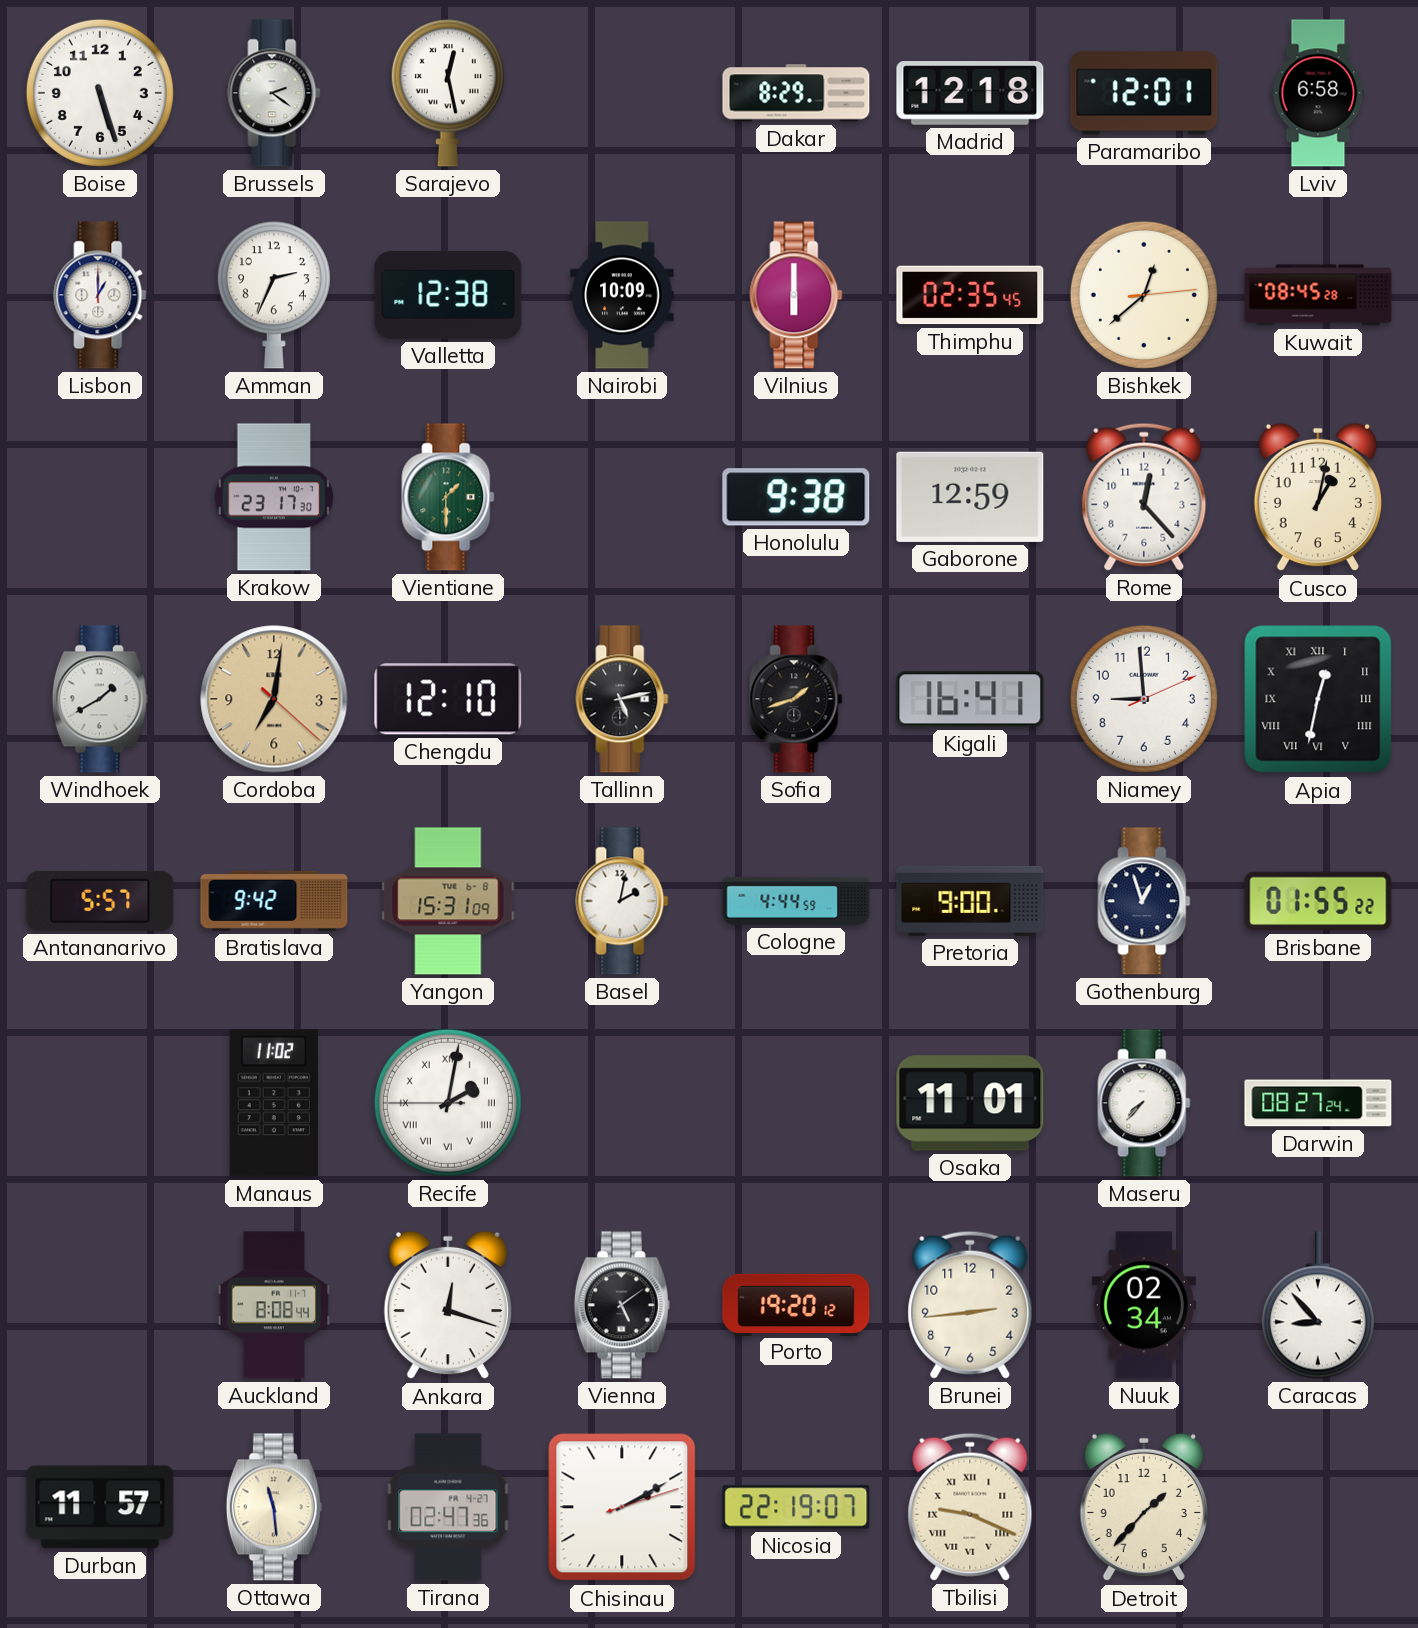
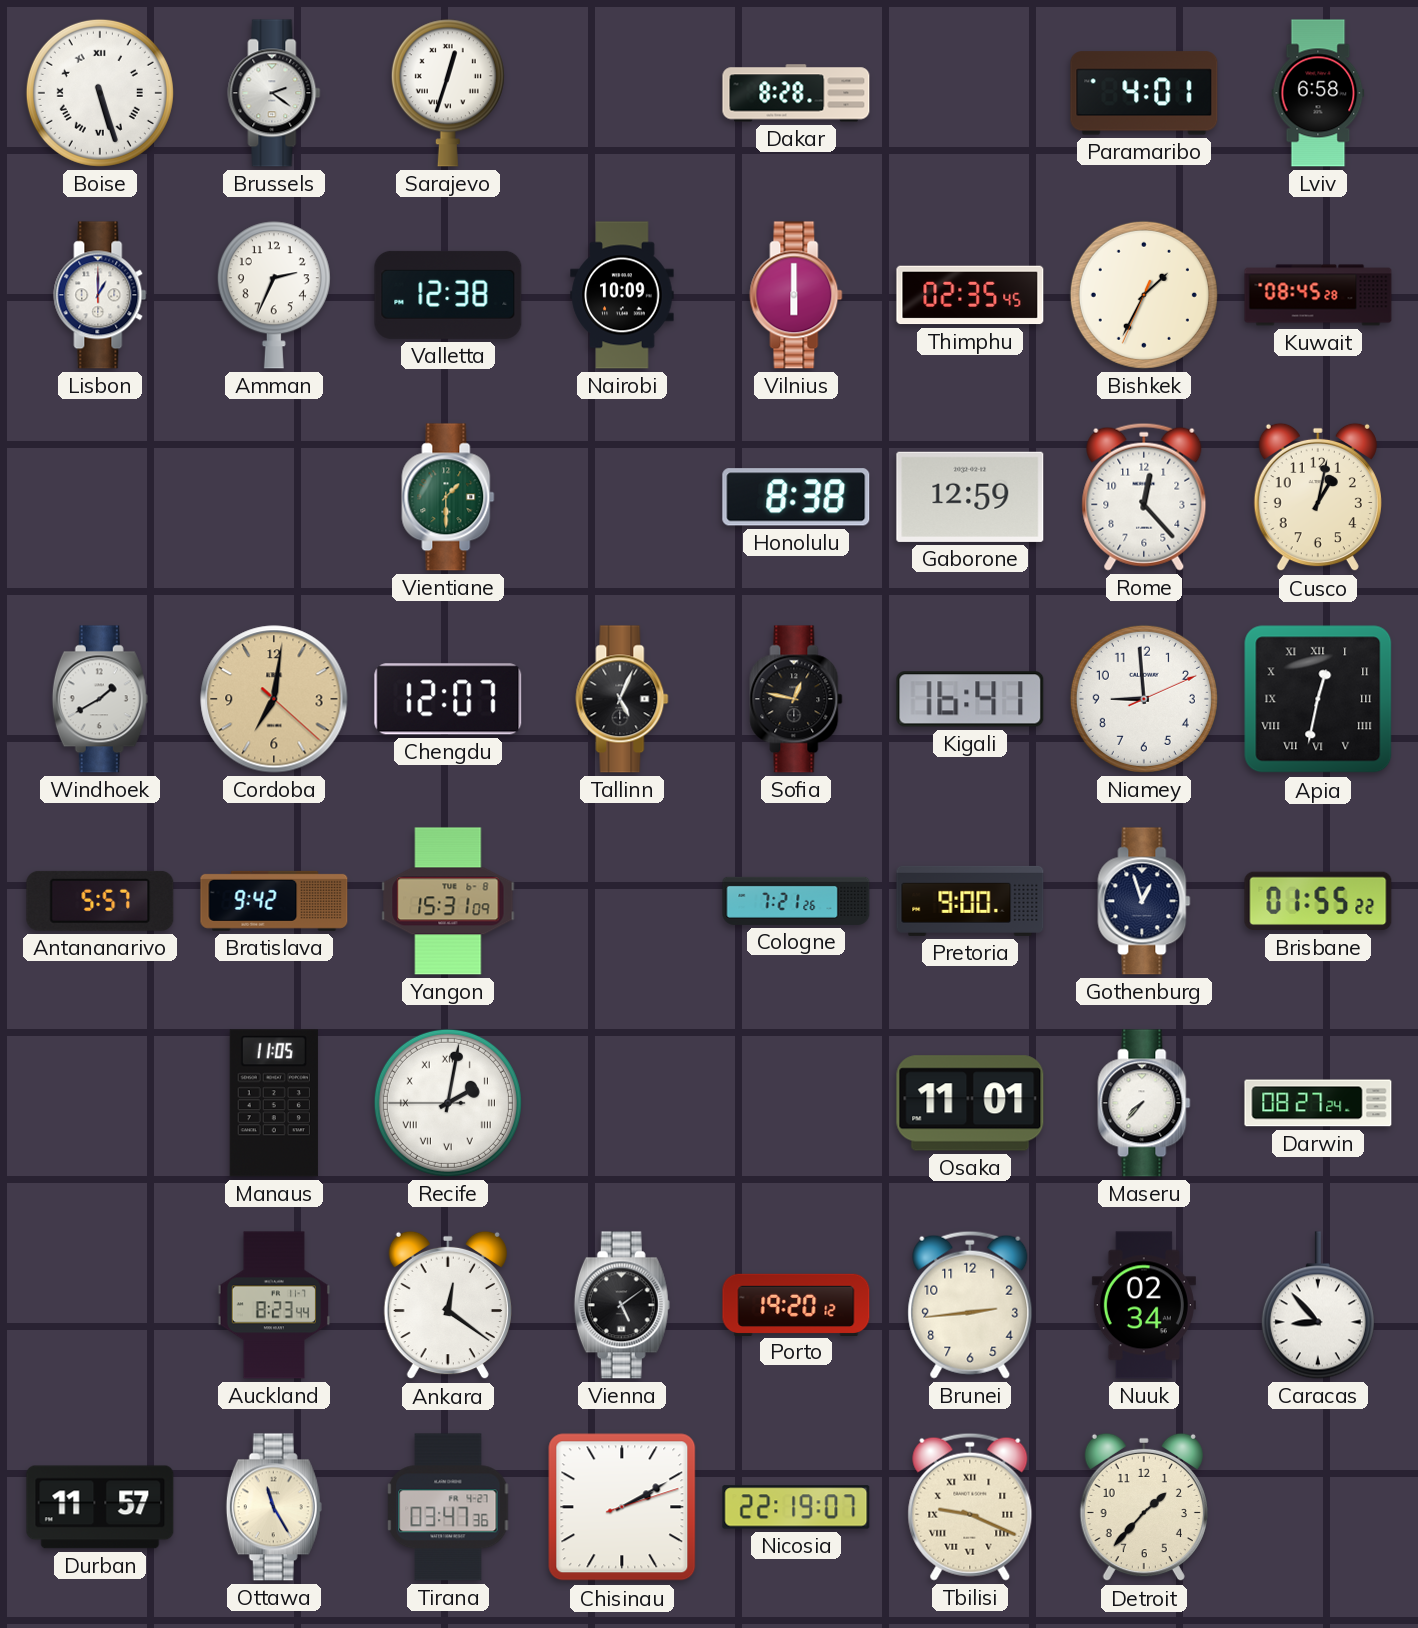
Boise numerals: Arabic -> Roman
Sarajevo: 12:28 -> 12:33
Dakar: 8:29 -> 8:28
Madrid: 12:18 -> none
Paramaribo: 12:01 -> 4:01
Bishkek: 12:38 -> 1:34
Krakow: 23:17 -> none
Honolulu: 9:38 -> 8:38
Chengdu: 12:10 -> 12:07
Tallinn: 5:13 -> 5:04
Sofia: 1:42 -> 12:47
Basel: 2:02 -> none
Cologne: 4:44 -> 7:21
Manaus: 11:02 -> 11:05
Auckland: 8:08 -> 8:23
Ankara: 12:18 -> 12:21
Ottawa: 11:29 -> 11:25
Tirana: 02:47 -> 03:47
